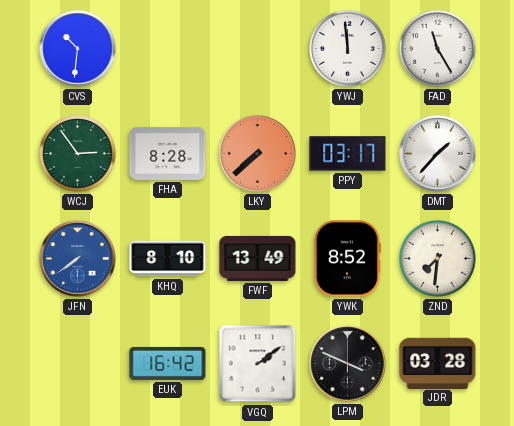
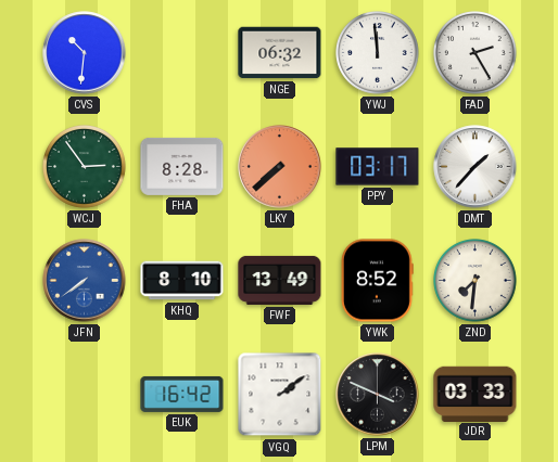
NGE: none -> 06:32
FAD: 11:25 -> 2:25
JDR: 03:28 -> 03:33
